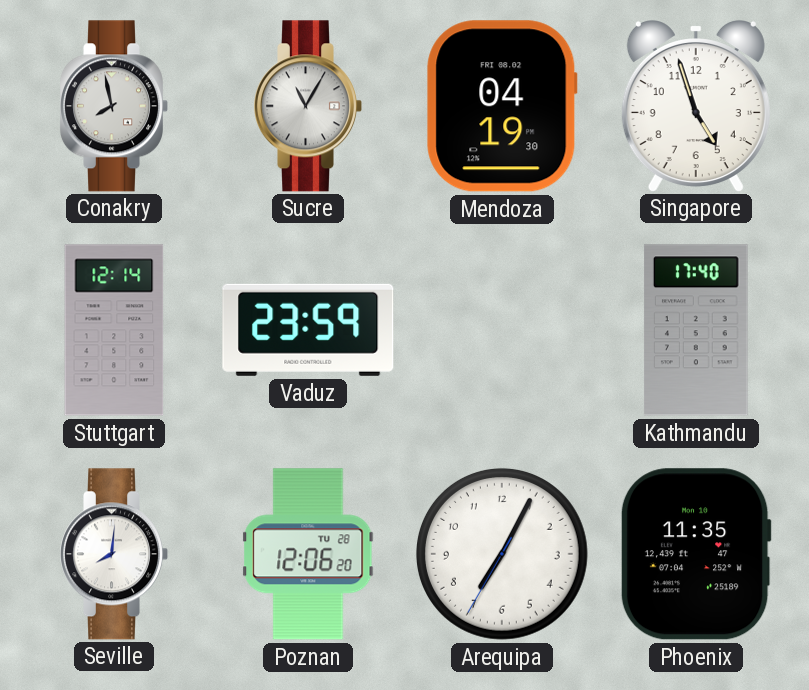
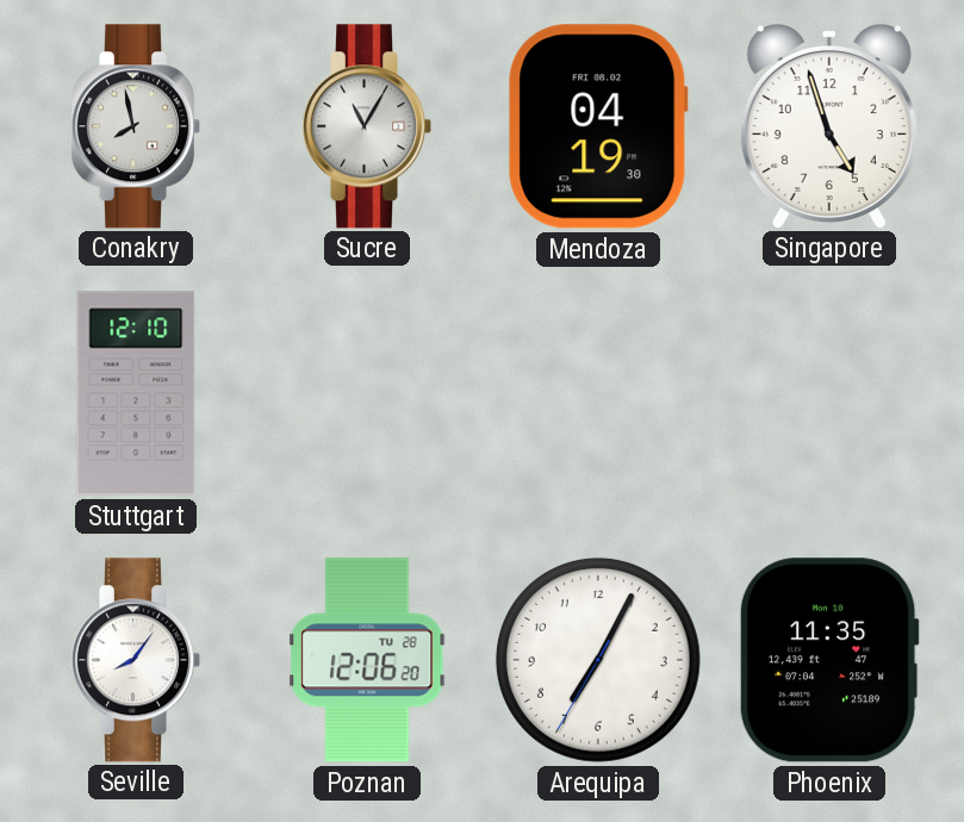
Stuttgart: 12:14 -> 12:10
Vaduz: 23:59 -> none
Kathmandu: 17:40 -> none
Seville: 8:01 -> 8:06
